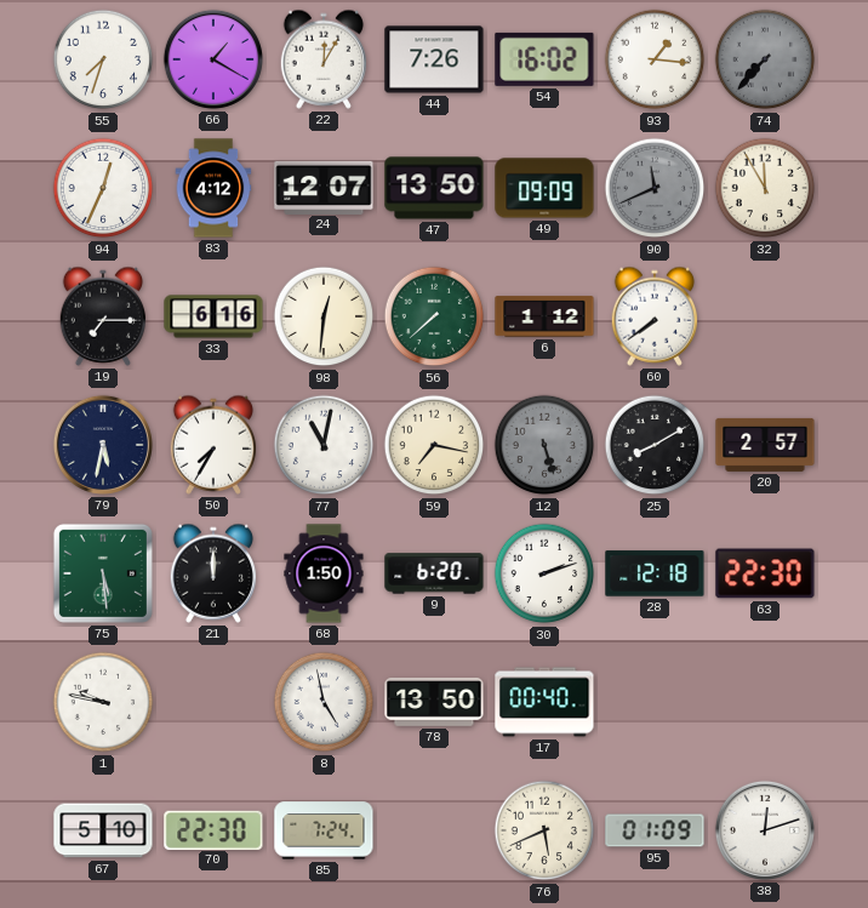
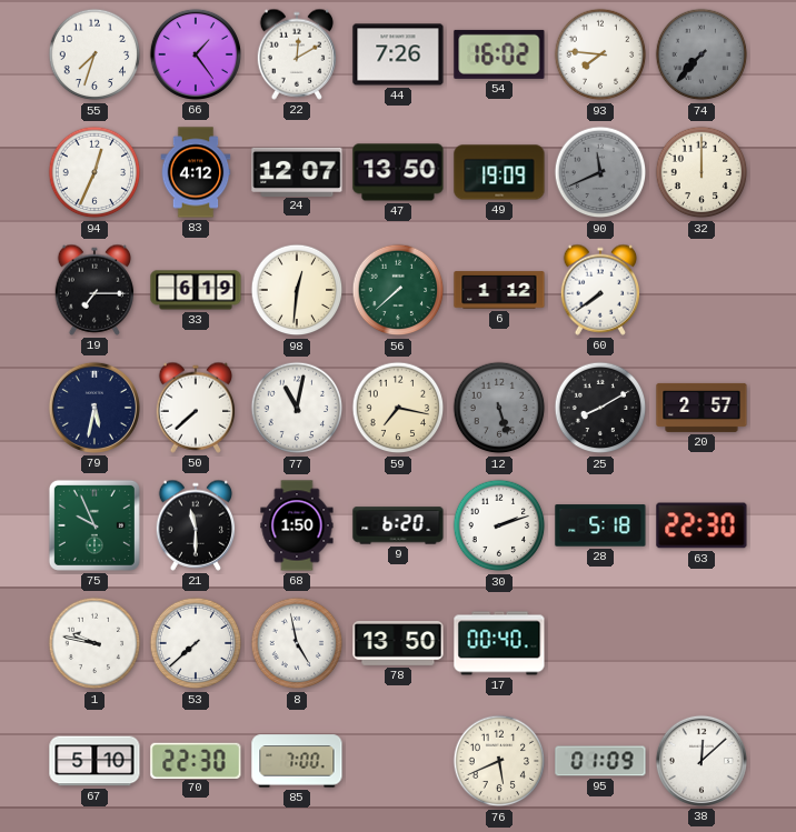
66: 1:20 -> 1:24
22: 12:05 -> 12:10
93: 1:16 -> 7:46
49: 09:09 -> 19:09
32: 11:55 -> 12:00
33: 6:16 -> 6:19
50: 7:35 -> 7:38
75: 5:29 -> 9:56
21: 12:00 -> 11:30
28: 12:18 -> 5:18
53: none -> 7:38
85: 7:24 -> 7:00
38: 12:12 -> 12:08
